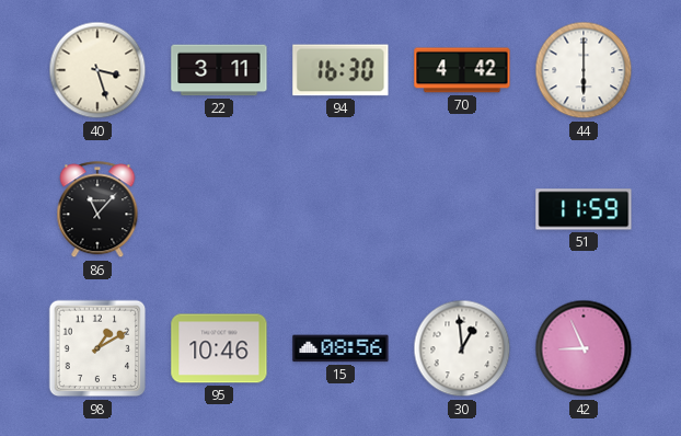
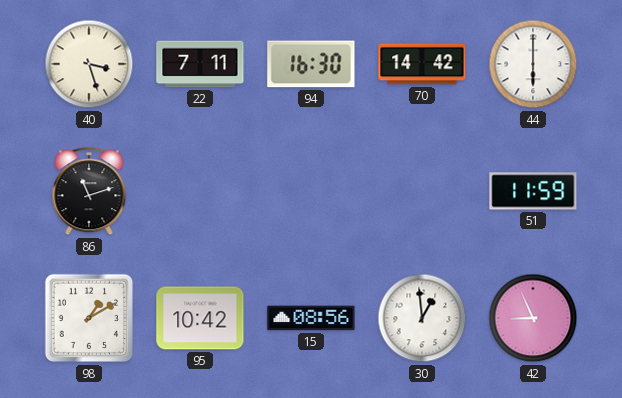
22: 3:11 -> 7:11
70: 4:42 -> 14:42
86: 11:07 -> 11:12
95: 10:46 -> 10:42
